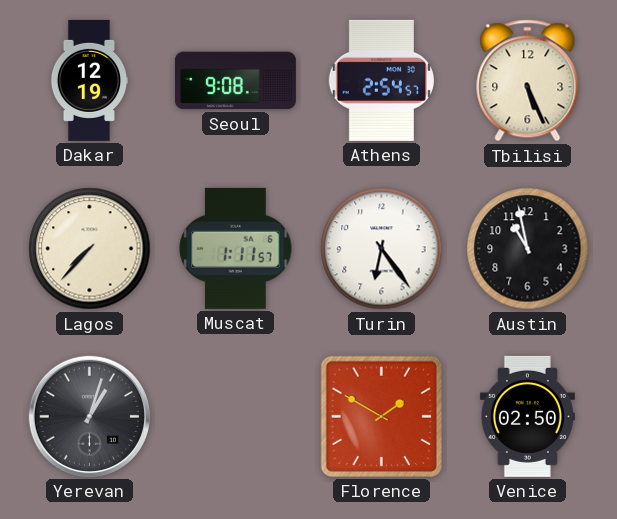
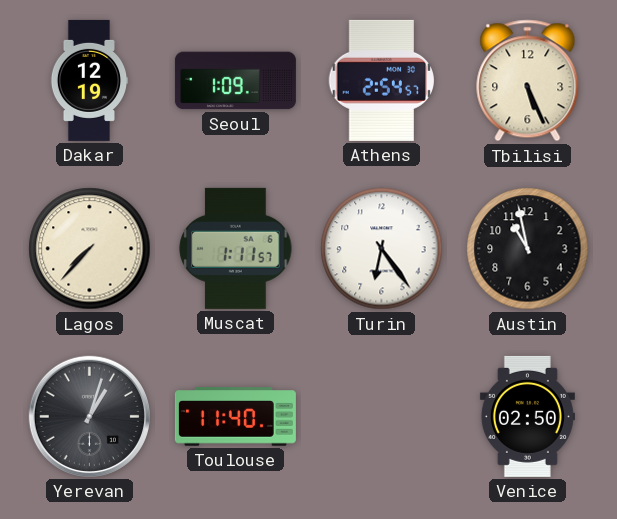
Seoul: 9:08 -> 1:09
Toulouse: none -> 11:40
Florence: 1:50 -> none
